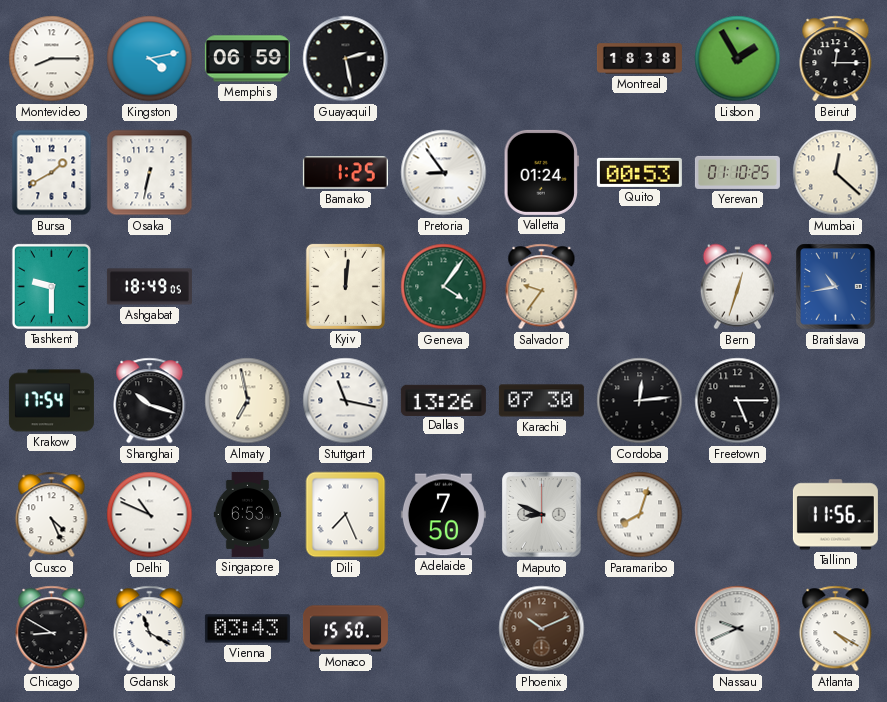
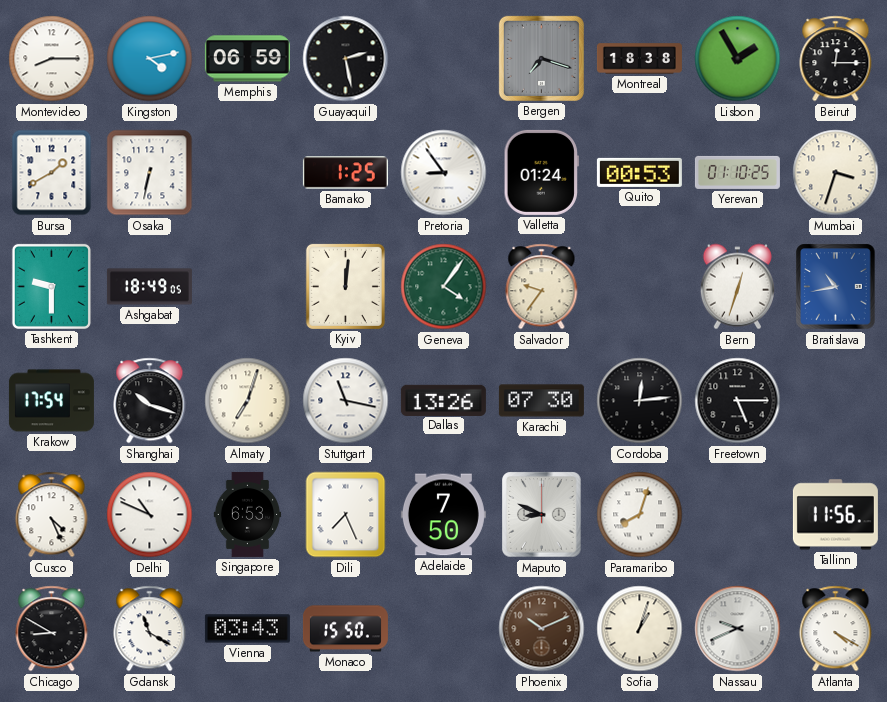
Bergen: none -> 7:18
Mumbai: 12:22 -> 3:33
Almaty: 6:58 -> 7:03
Sofia: none -> 1:03
